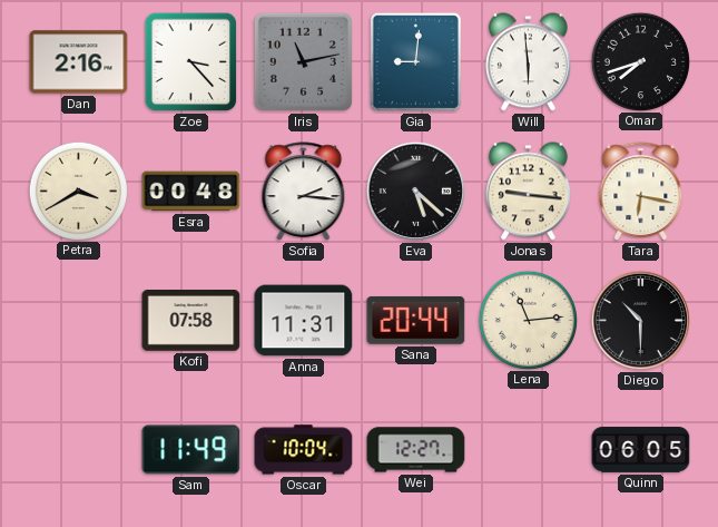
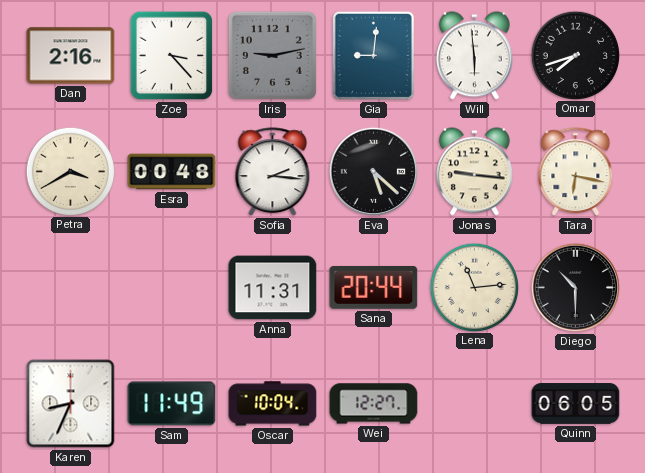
Iris: 11:13 -> 9:13
Kofi: 07:58 -> none
Karen: none -> 8:34
